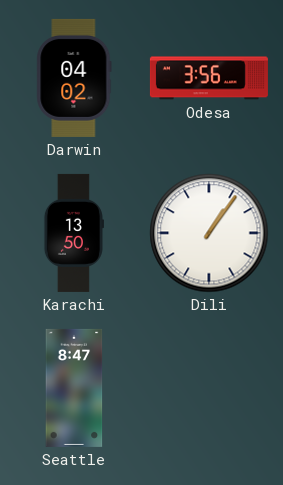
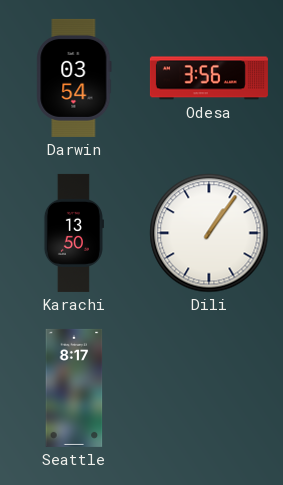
Darwin: 04:02 -> 03:54
Seattle: 8:47 -> 8:17
